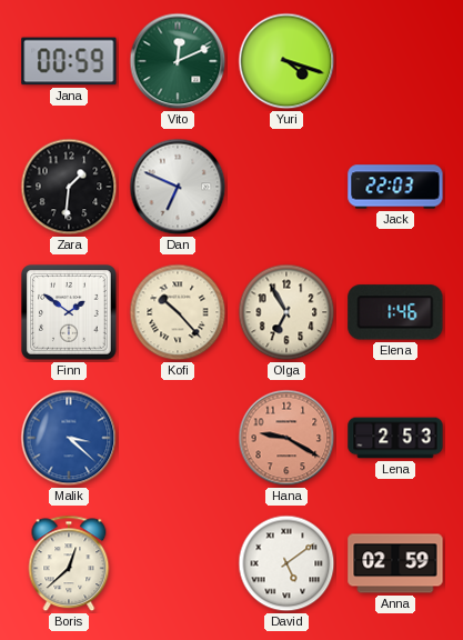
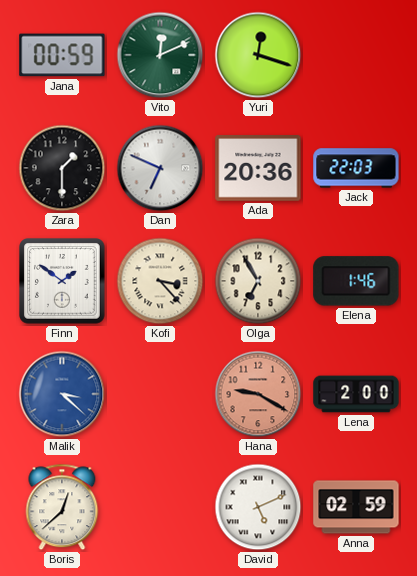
Yuri: 4:18 -> 12:18
Zara: 1:31 -> 1:30
Ada: none -> 20:36
Kofi: 10:23 -> 3:23
Lena: 2:53 -> 2:00
David: 5:09 -> 5:11
